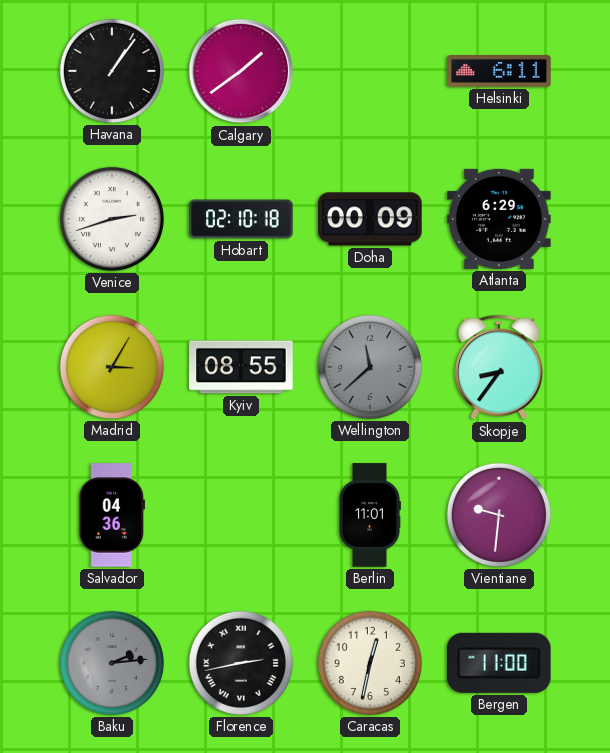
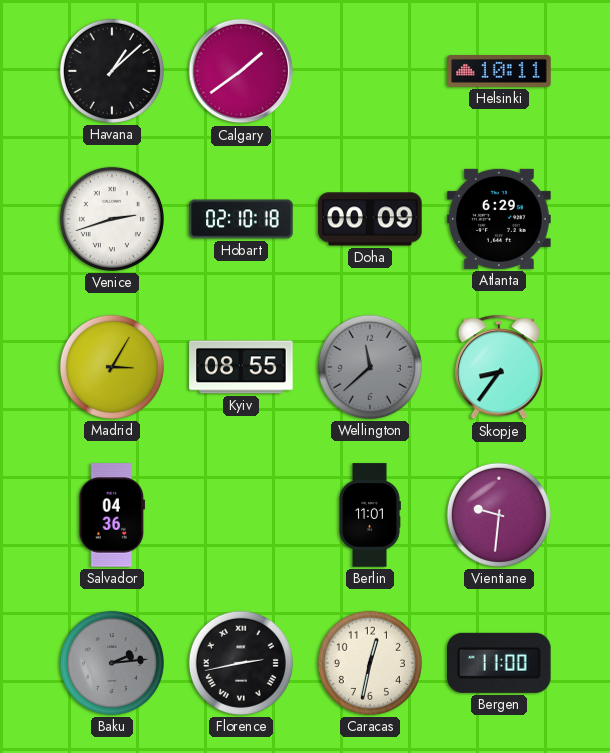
Havana: 1:06 -> 1:08
Helsinki: 6:11 -> 10:11
